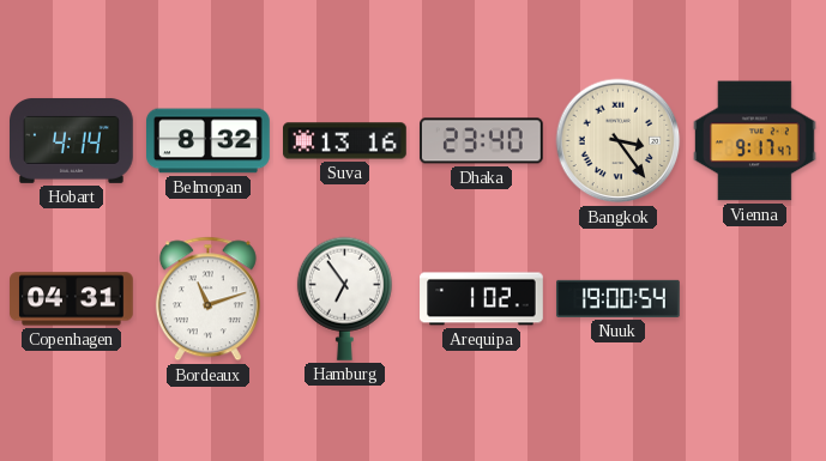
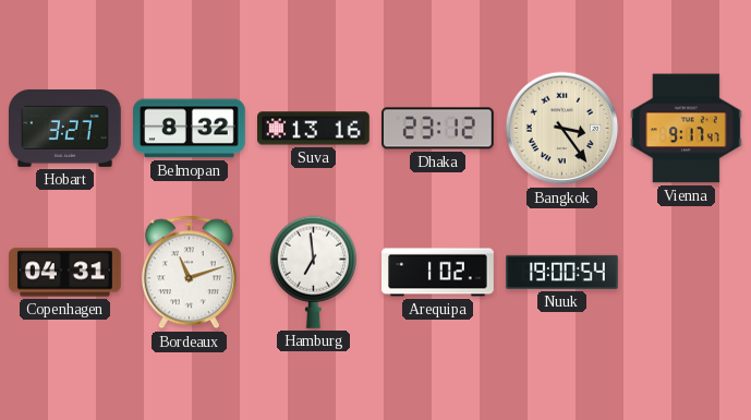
Hobart: 4:14 -> 3:27
Dhaka: 23:40 -> 23:12
Hamburg: 6:54 -> 6:59
